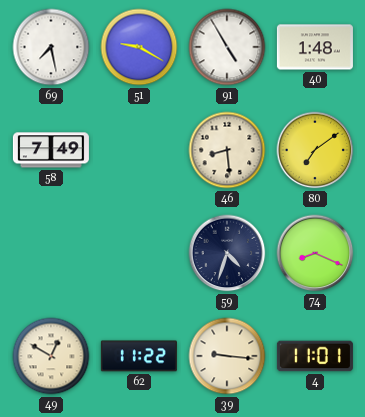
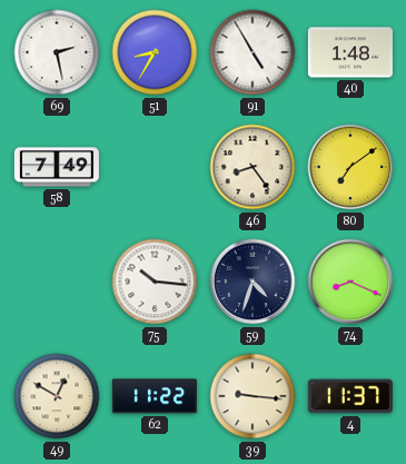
69: 7:28 -> 2:28
51: 9:20 -> 8:35
46: 8:29 -> 8:24
75: none -> 10:16
4: 11:01 -> 11:37
